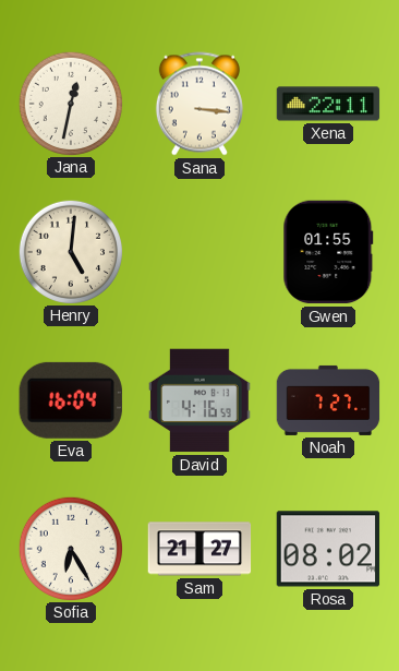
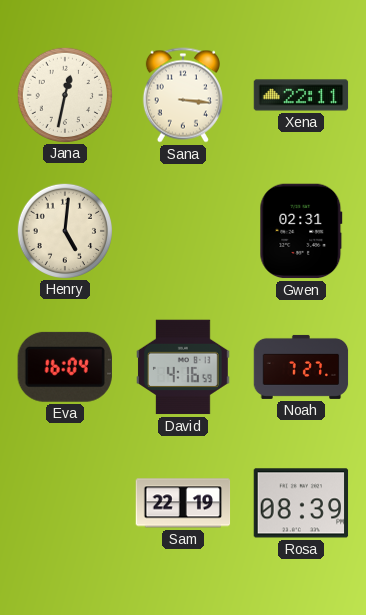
Gwen: 01:55 -> 02:31
Sofia: 6:25 -> none
Sam: 21:27 -> 22:19
Rosa: 08:02 -> 08:39
